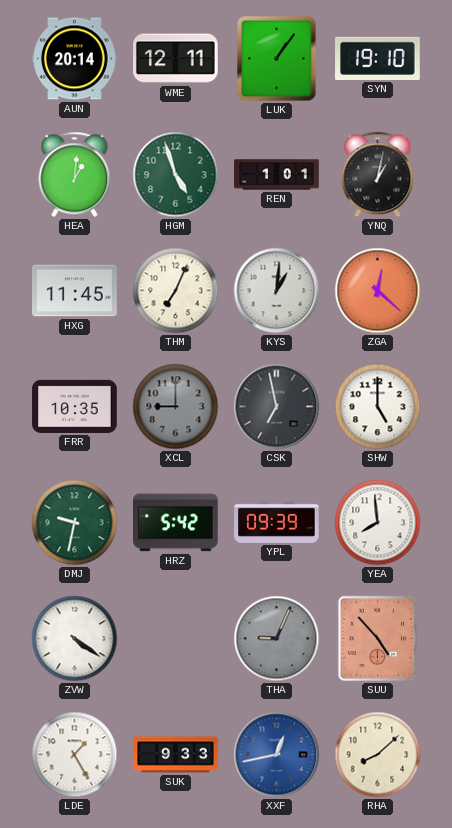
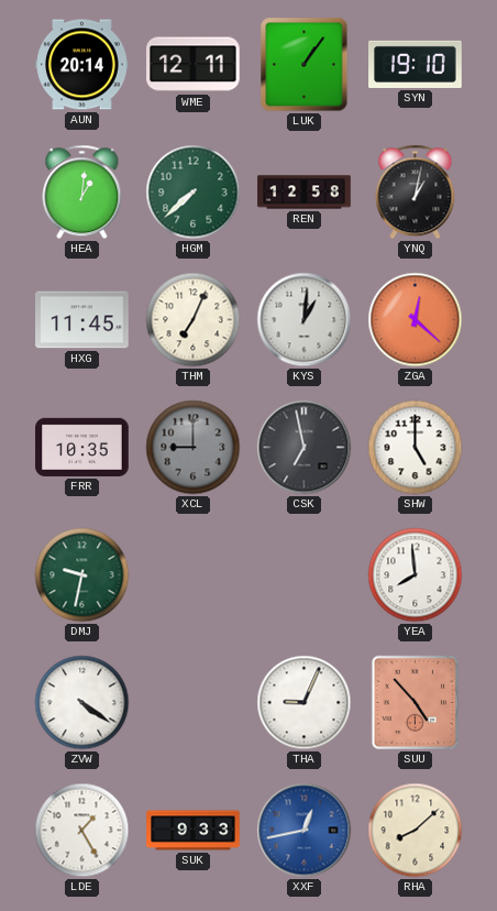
HGM: 4:57 -> 7:38
REN: 1:01 -> 12:58
HRZ: 5:42 -> none
YPL: 09:39 -> none
THA dial: grey -> white
